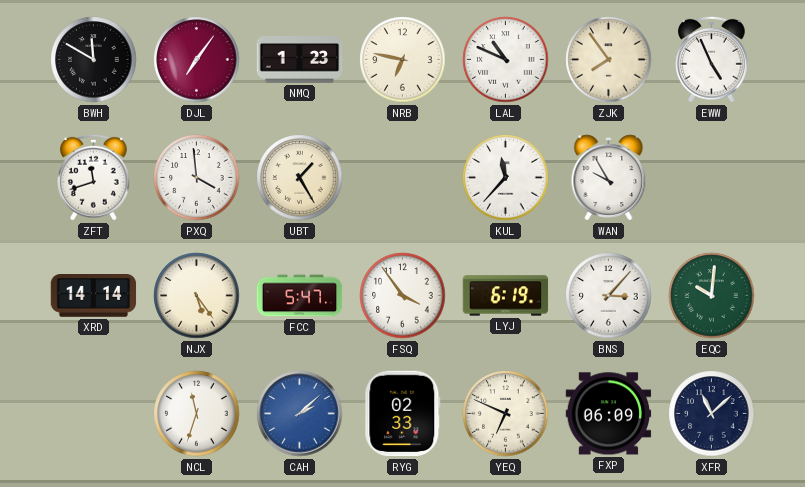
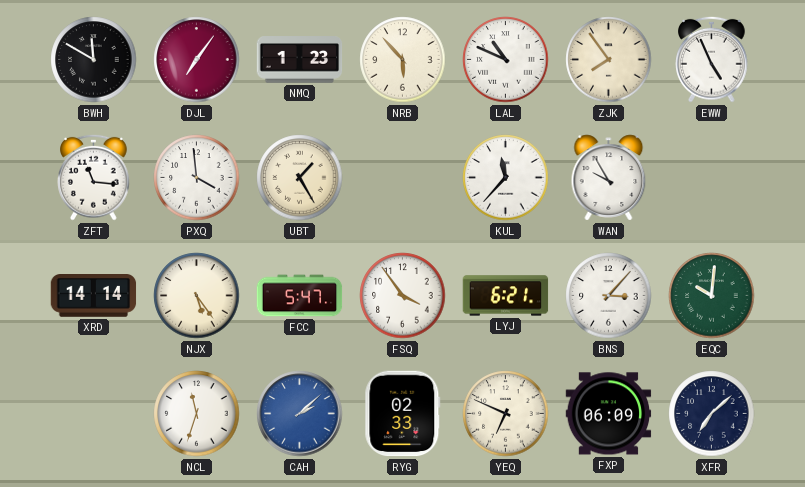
NRB: 6:47 -> 5:53
ZFT: 11:42 -> 11:16
LYJ: 6:19 -> 6:21
XFR: 11:08 -> 7:08
